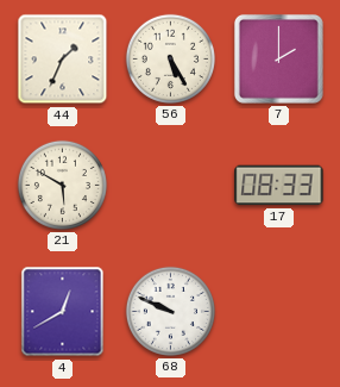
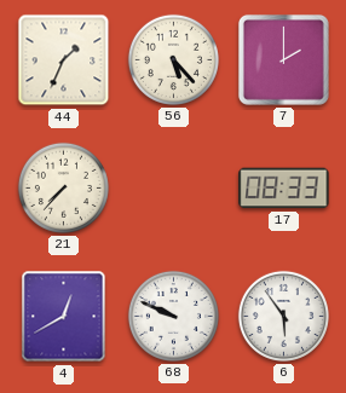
56: 5:25 -> 5:23
21: 5:50 -> 7:37
6: none -> 5:54
